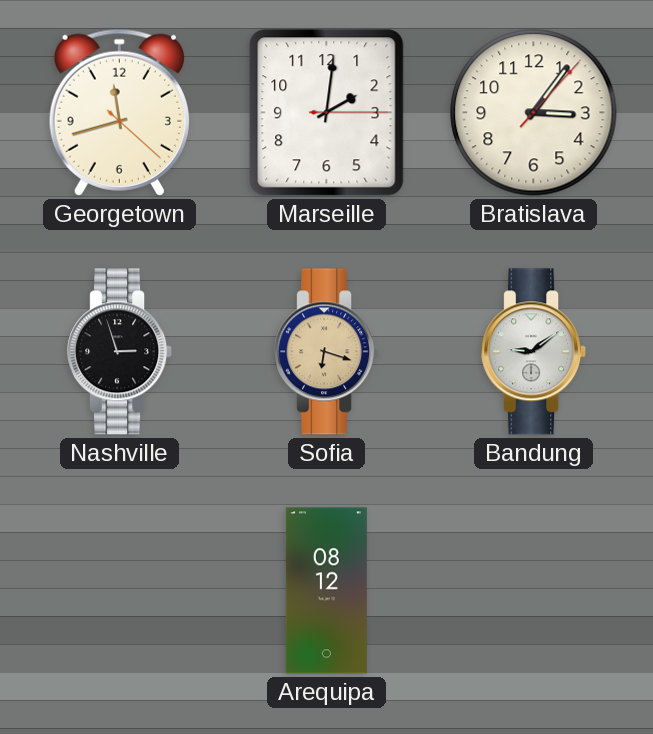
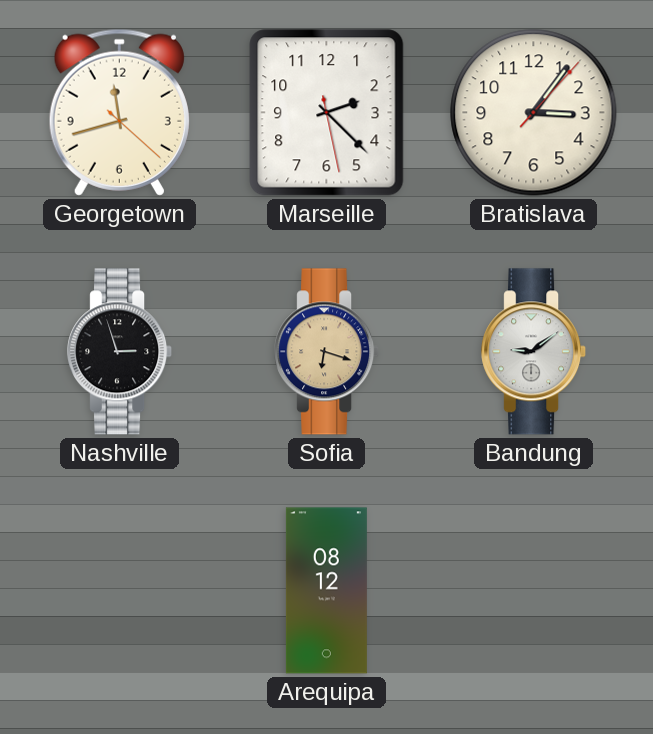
Marseille: 2:01 -> 2:22
